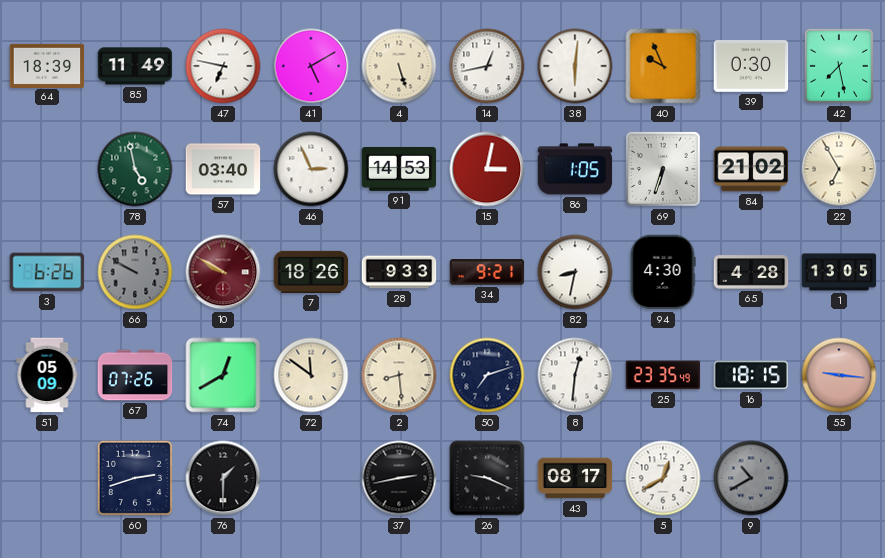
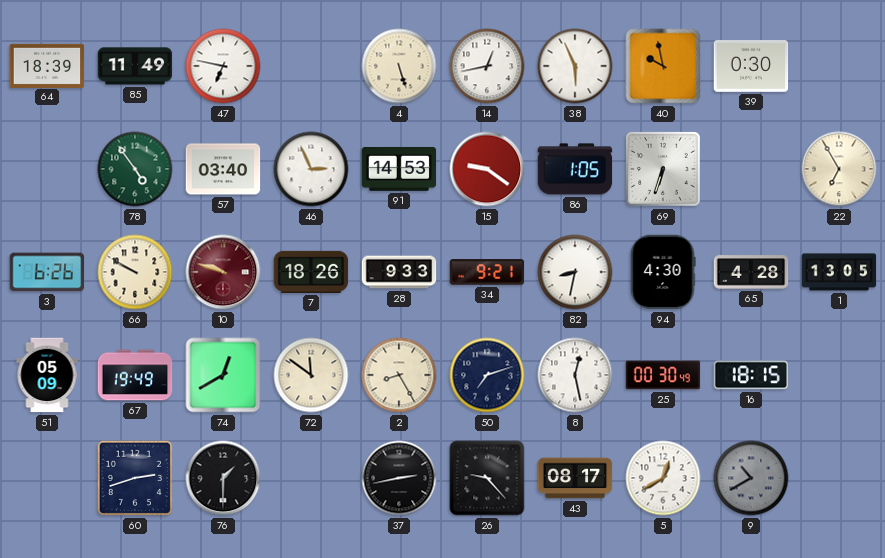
41: 5:10 -> none
38: 6:01 -> 5:56
40: 9:56 -> 9:58
42: 7:28 -> none
78: 4:58 -> 4:54
15: 3:02 -> 9:21
84: 21:02 -> none
66 dial: grey -> cream
10: 9:50 -> 9:48
67: 07:26 -> 19:49
2: 8:29 -> 8:25
8: 12:31 -> 12:28
25: 23:35 -> 00:30
55: 9:16 -> none
26: 9:19 -> 9:23
